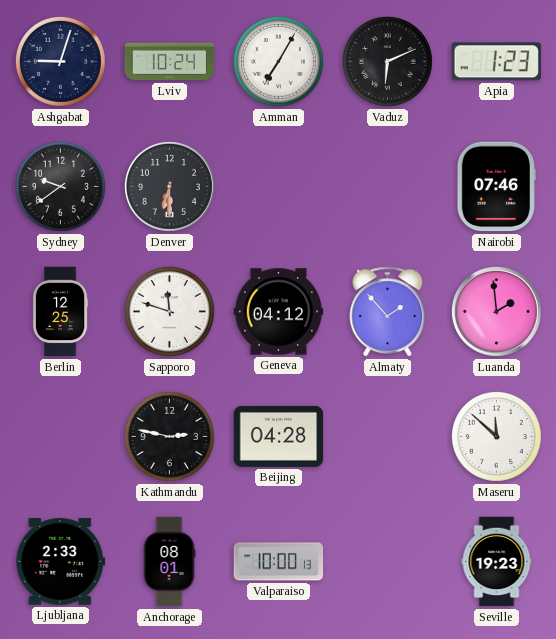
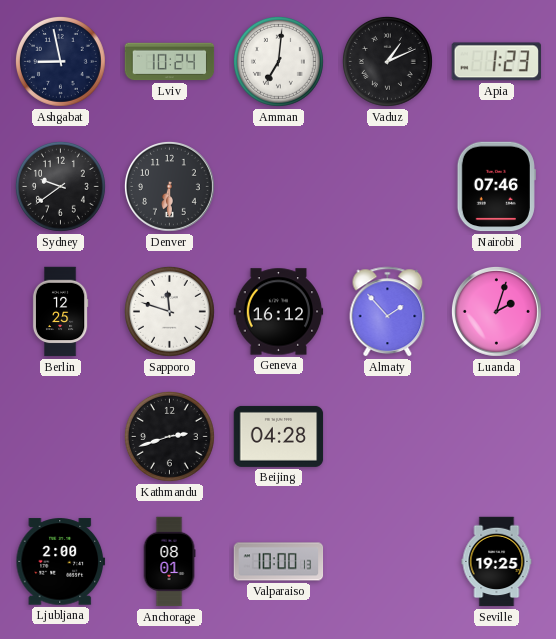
Ashgabat: 9:03 -> 8:58
Amman: 7:05 -> 7:01
Vaduz: 6:11 -> 1:11
Geneva: 04:12 -> 16:12
Luanda: 1:59 -> 2:03
Kathmandu: 2:47 -> 2:42
Maseru: 11:52 -> none
Ljubljana: 2:33 -> 2:00
Seville: 19:23 -> 19:25
